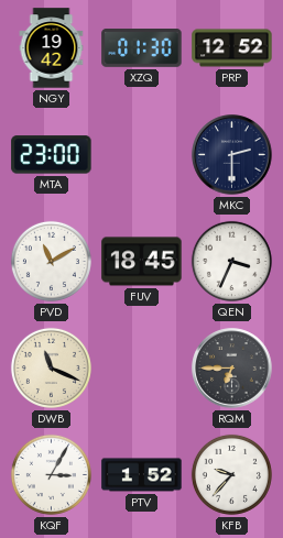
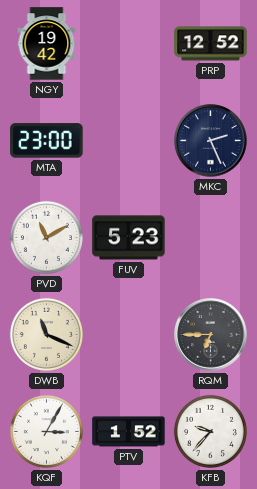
XZQ: 01:30 -> none
MKC: 2:30 -> 2:26
FUV: 18:45 -> 5:23
QEN: 3:34 -> none
